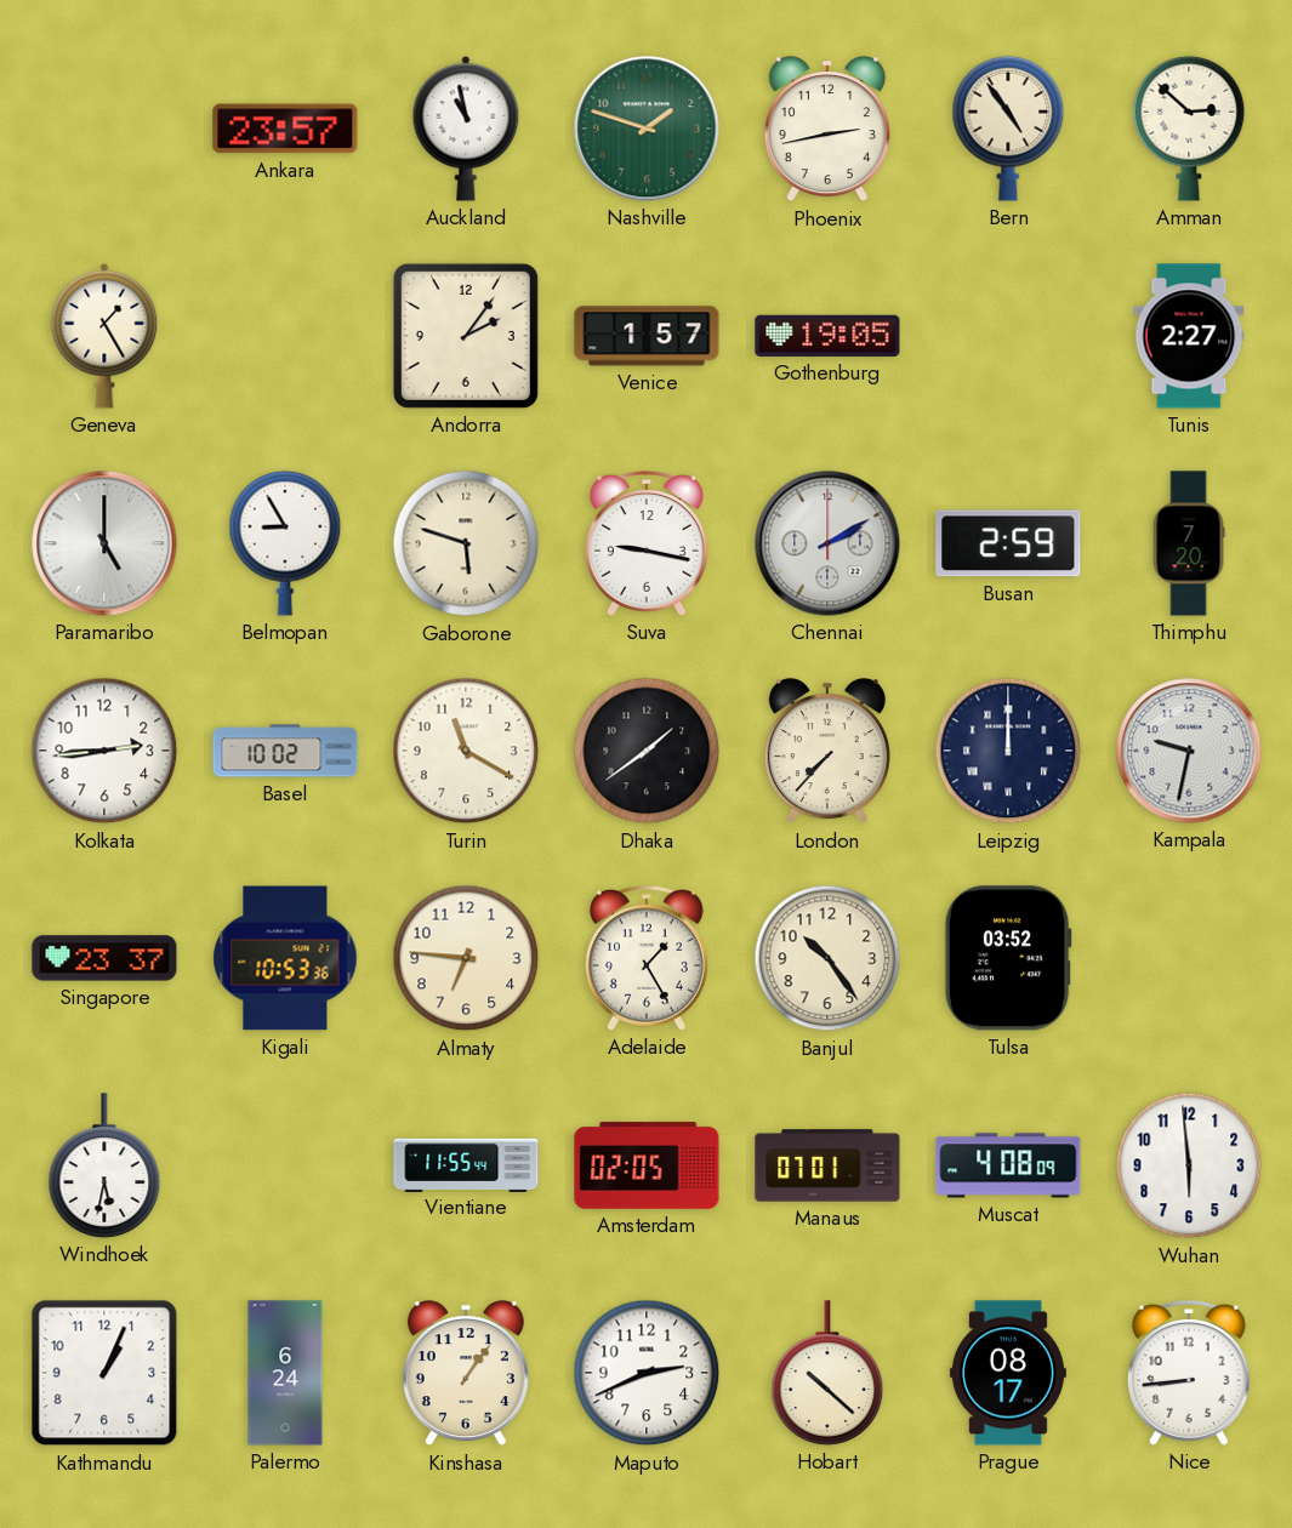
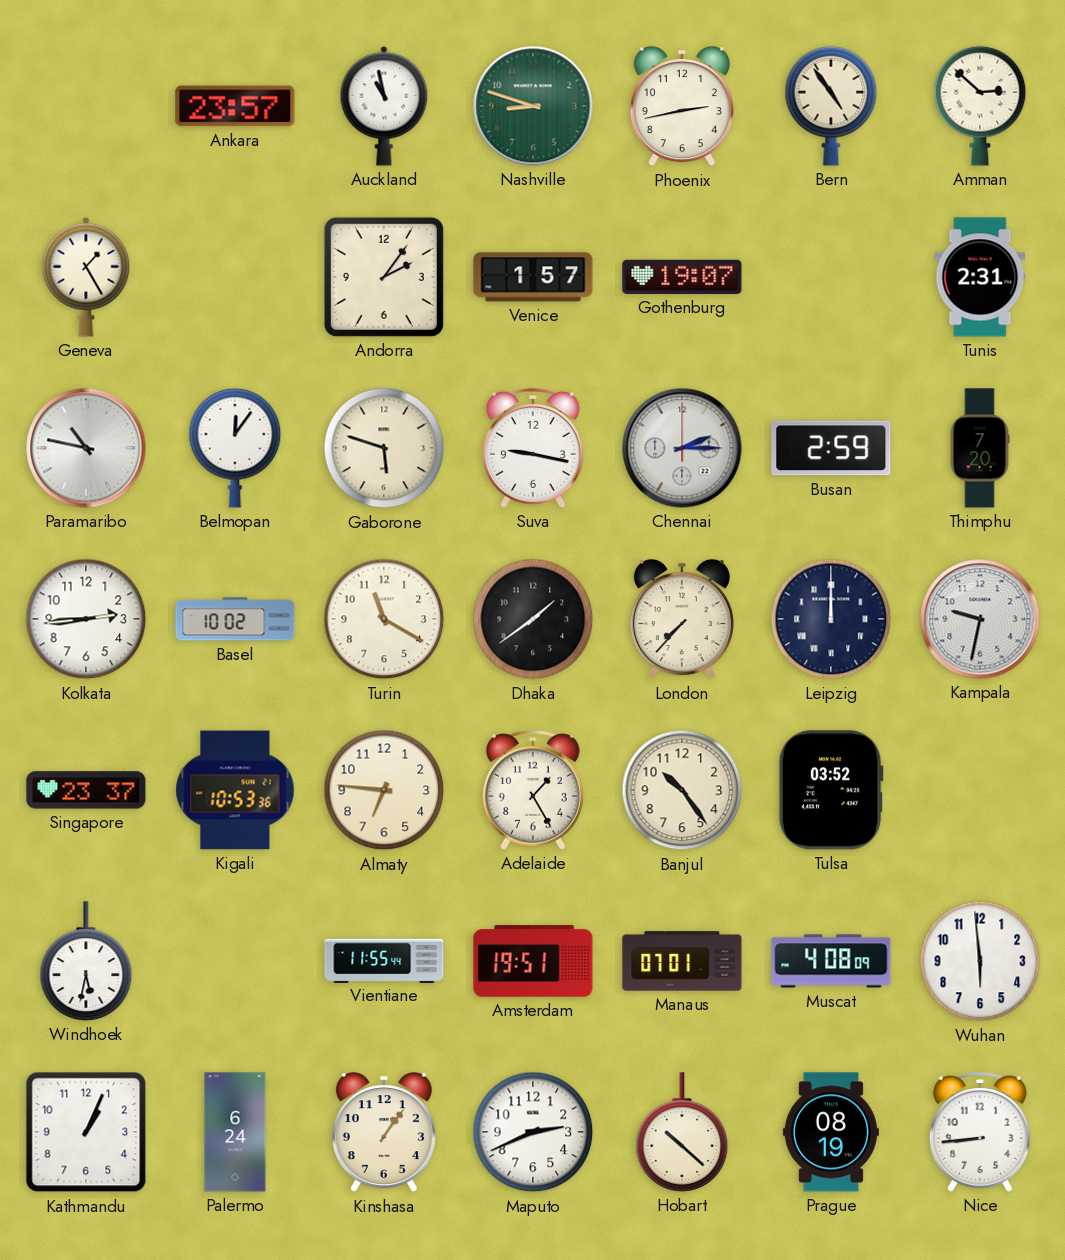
Nashville: 1:48 -> 8:48
Gothenburg: 19:05 -> 19:07
Tunis: 2:27 -> 2:31
Paramaribo: 5:00 -> 10:47
Belmopan: 8:55 -> 12:06
Chennai: 2:10 -> 2:15
Amsterdam: 02:05 -> 19:51
Prague: 08:17 -> 08:19
